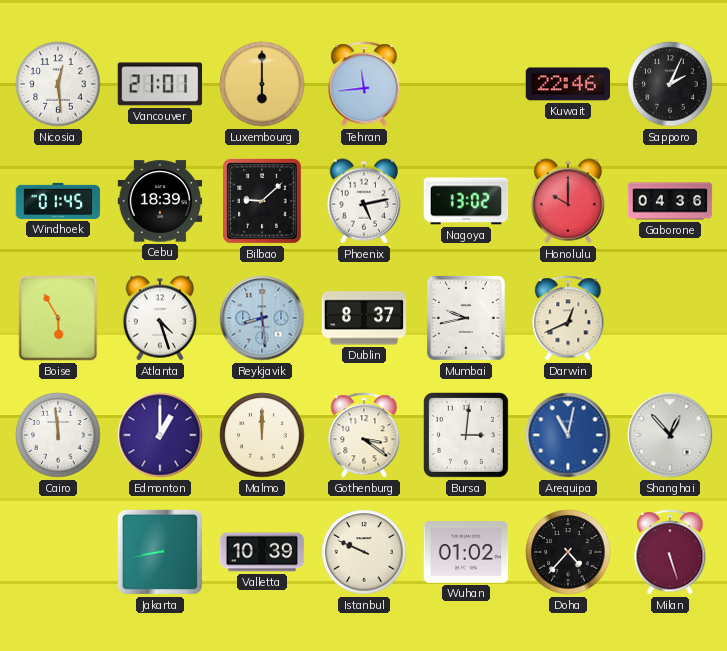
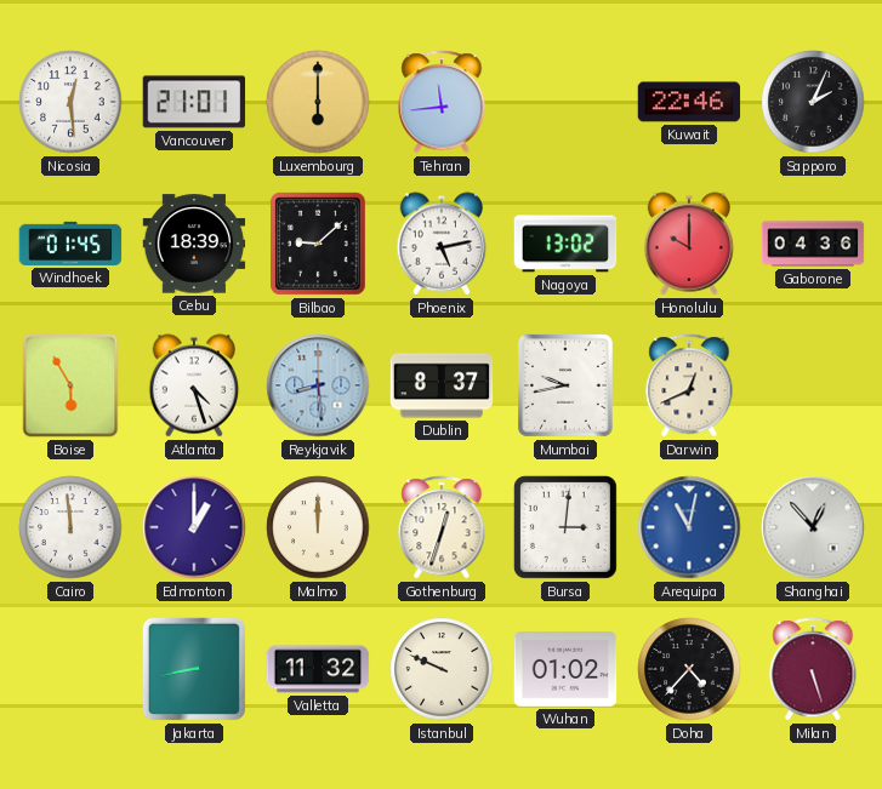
Gothenburg: 3:21 -> 12:33
Valletta: 10:39 -> 11:32
